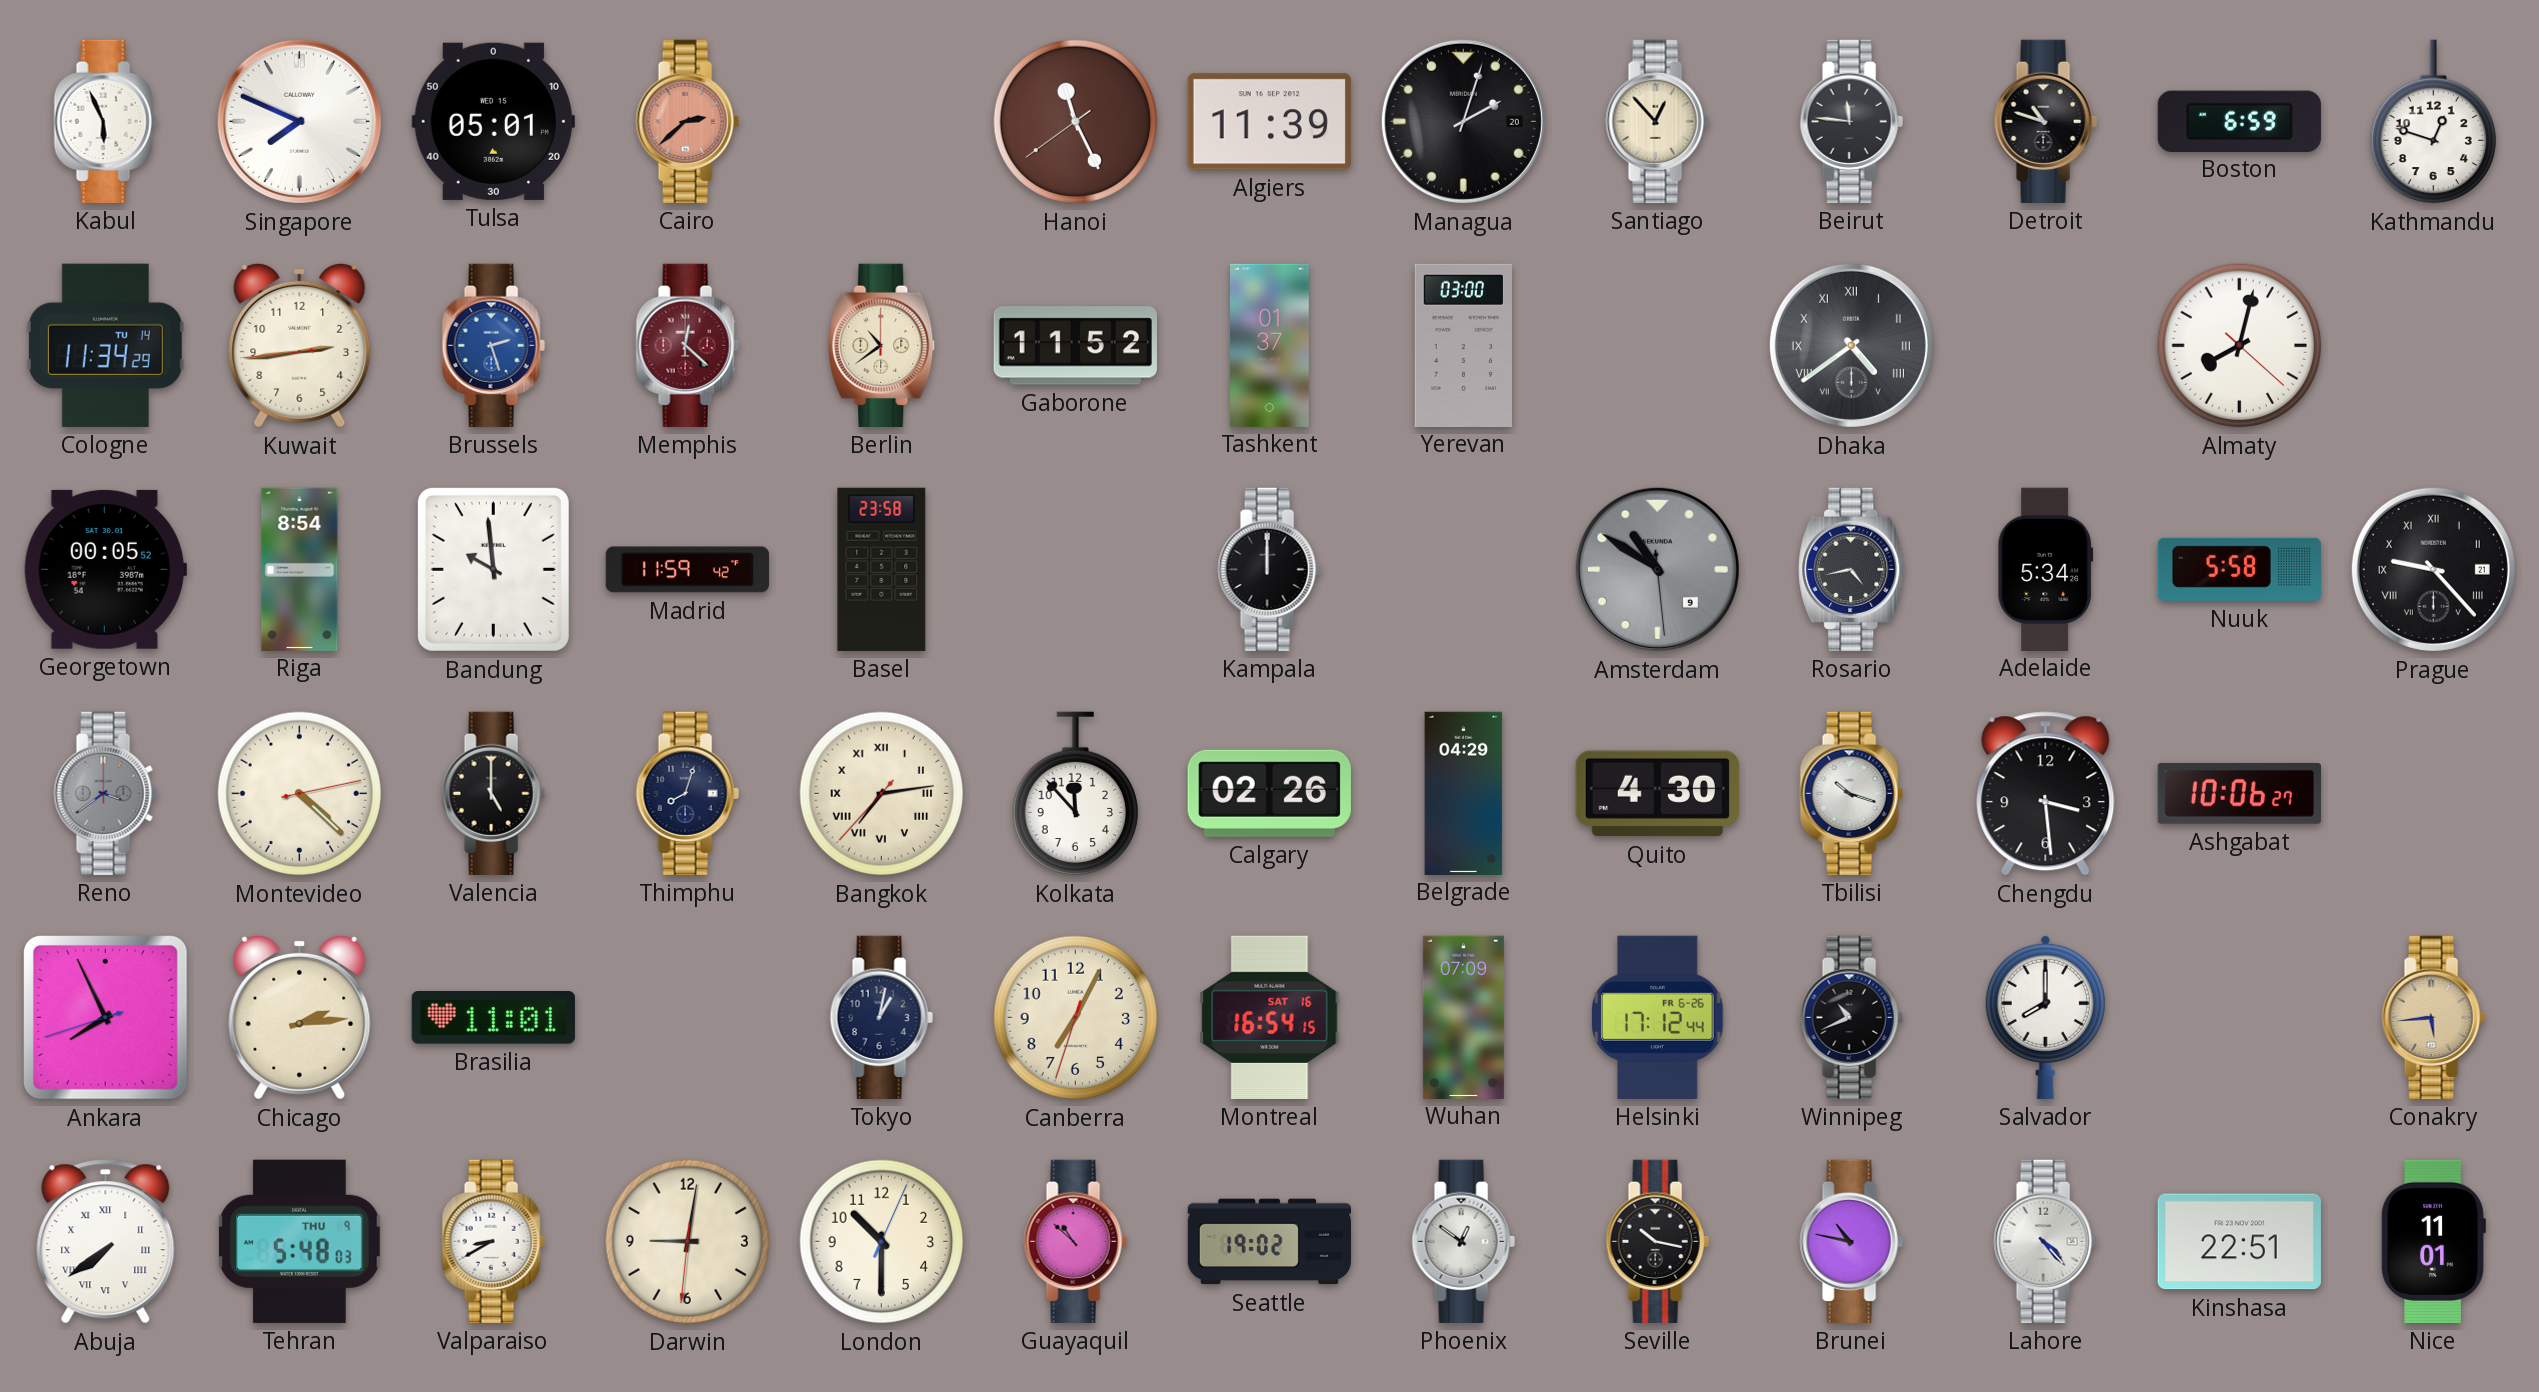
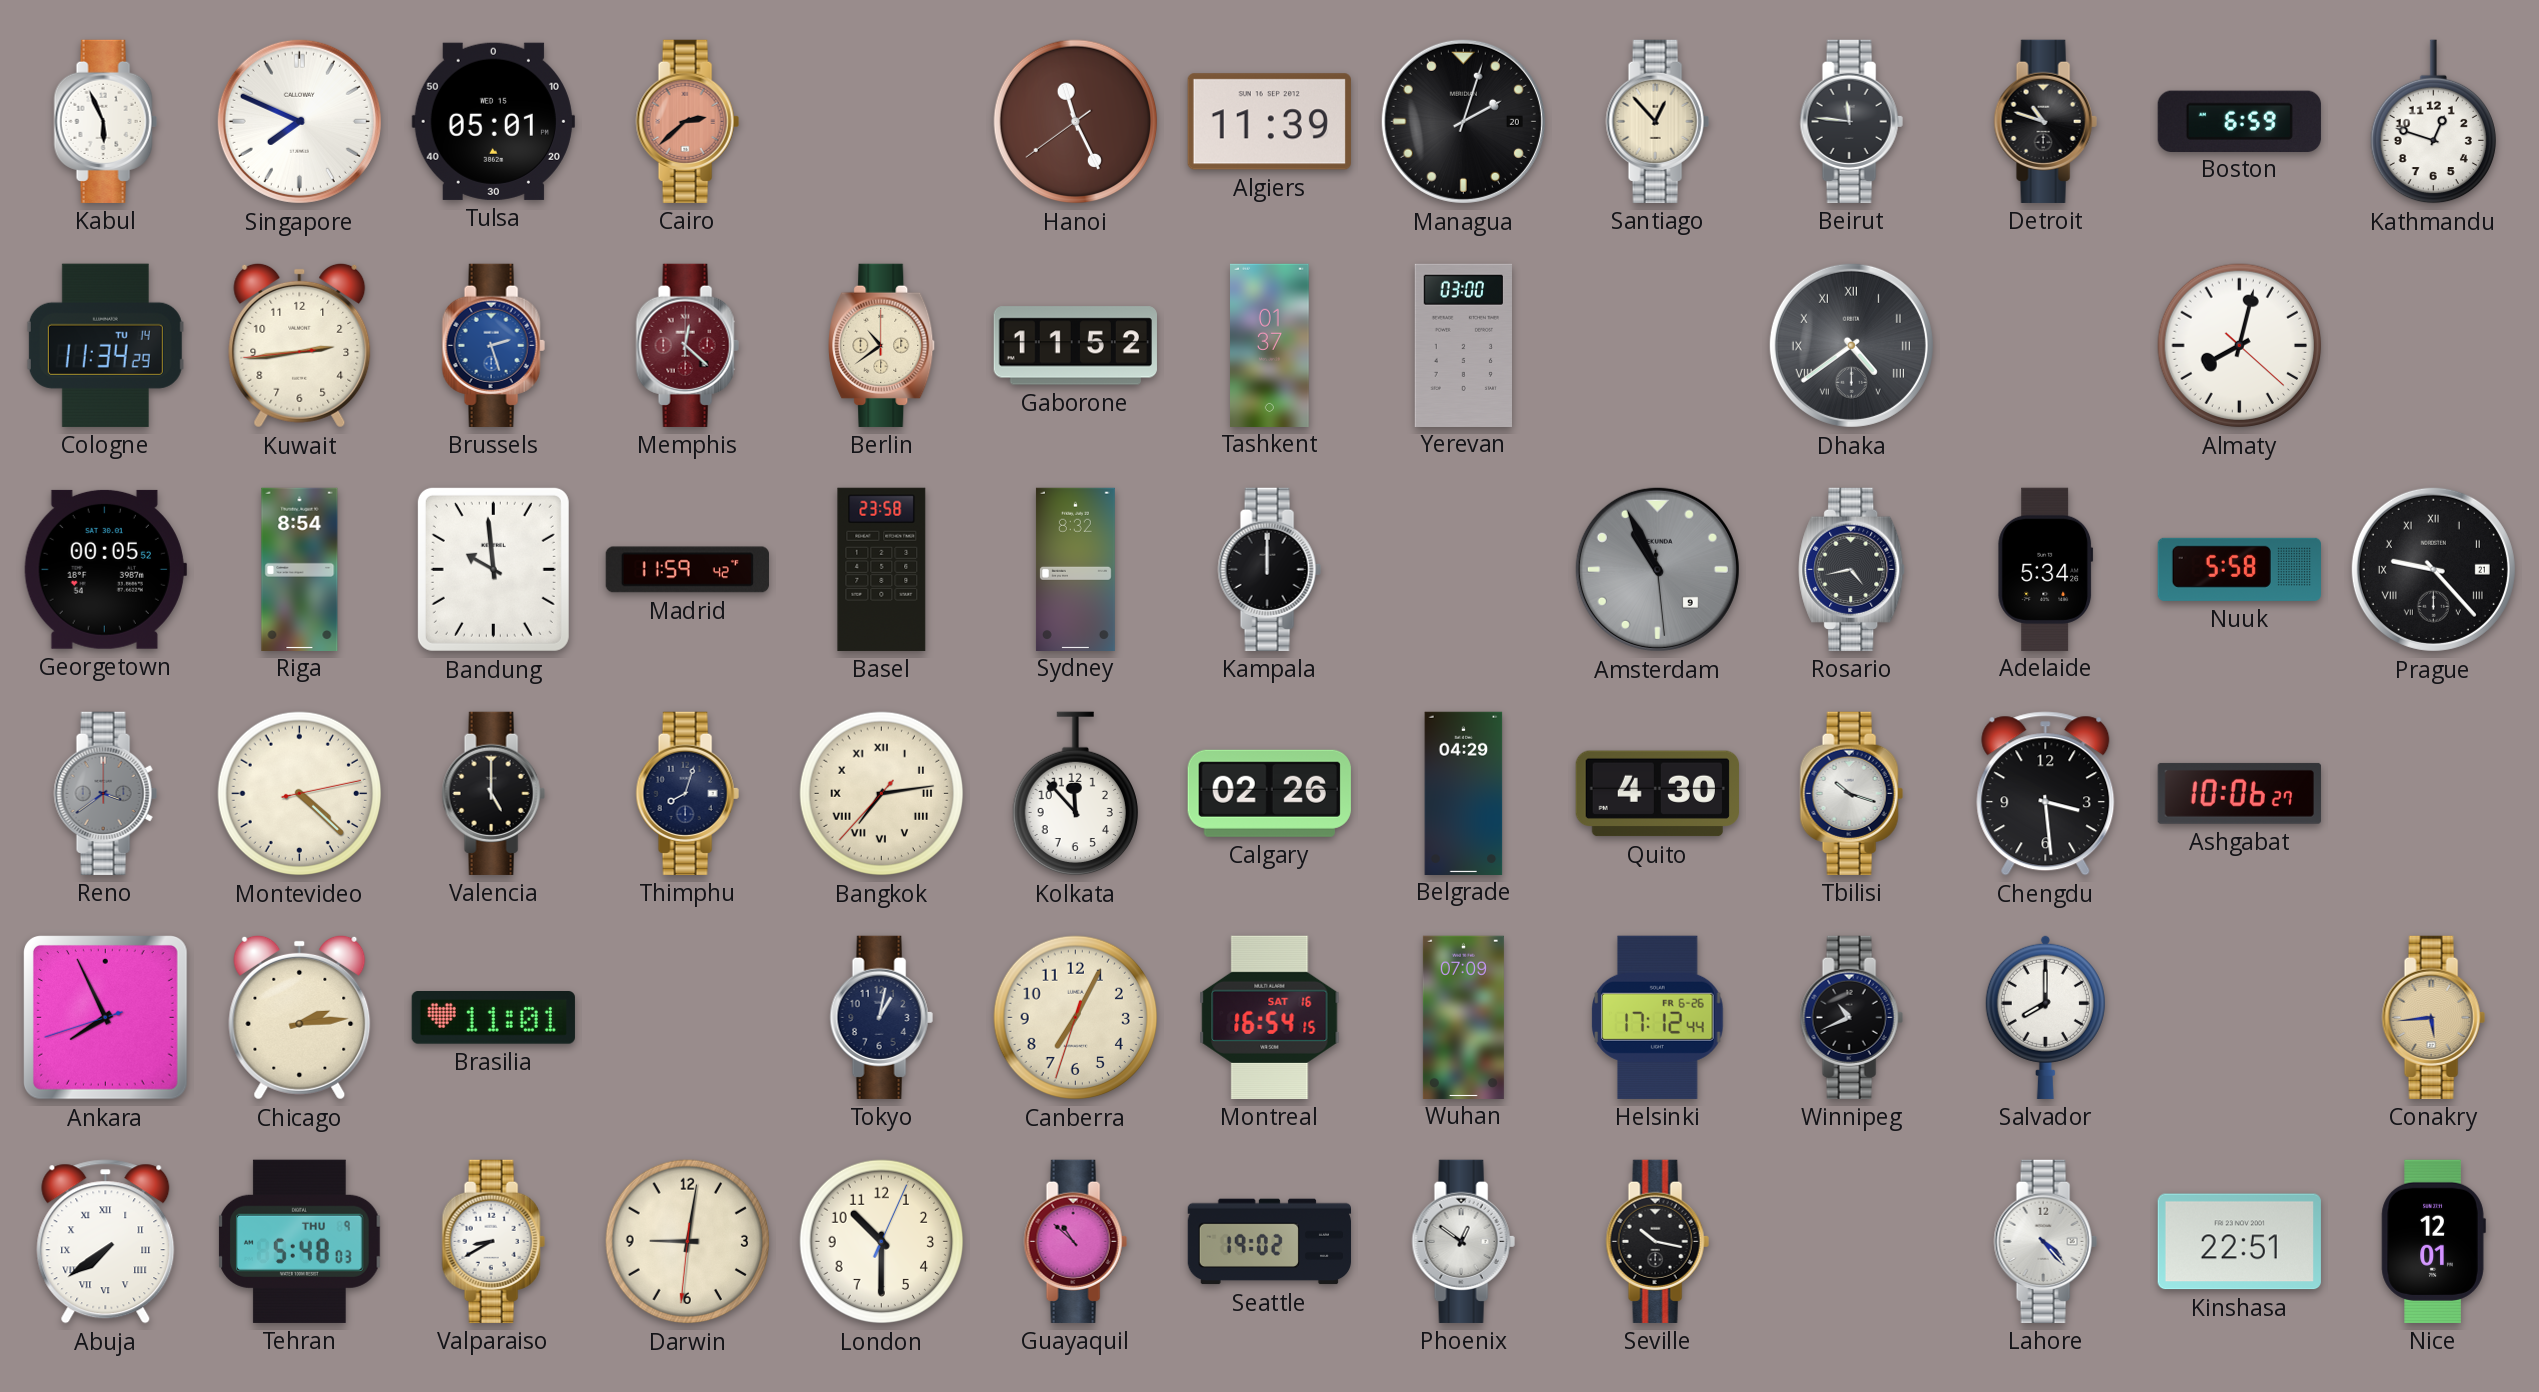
Sydney: none -> 8:32
Amsterdam: 10:50 -> 10:55
Brunei: 10:47 -> none
Nice: 11:01 -> 12:01
